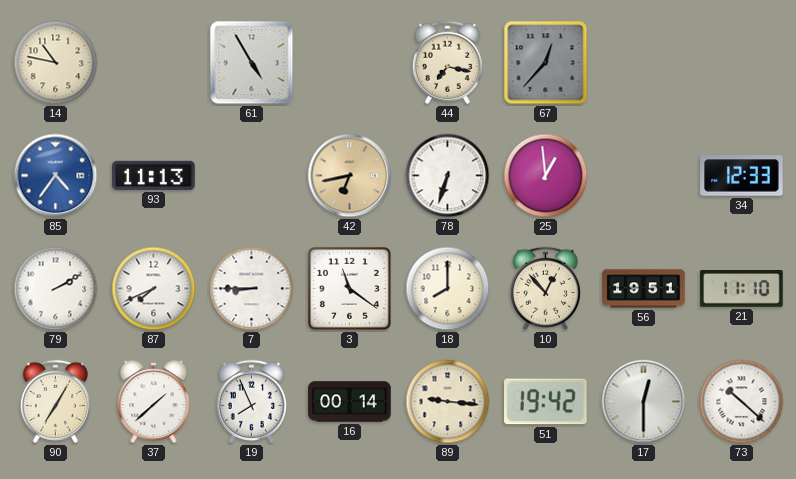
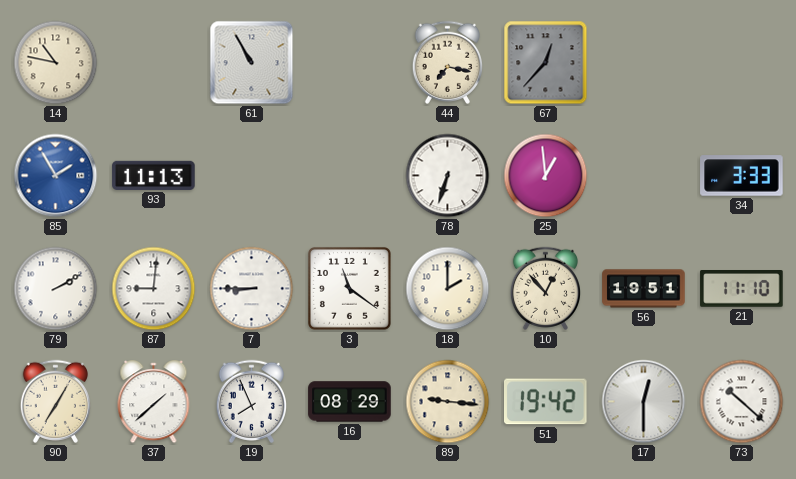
61: 4:55 -> 10:55
85: 4:36 -> 1:55
42: 6:43 -> none
34: 12:33 -> 3:33
87: 7:41 -> 9:01
18: 8:00 -> 2:00
16: 00:14 -> 08:29
